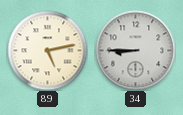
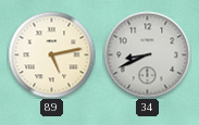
34: 8:45 -> 8:41
